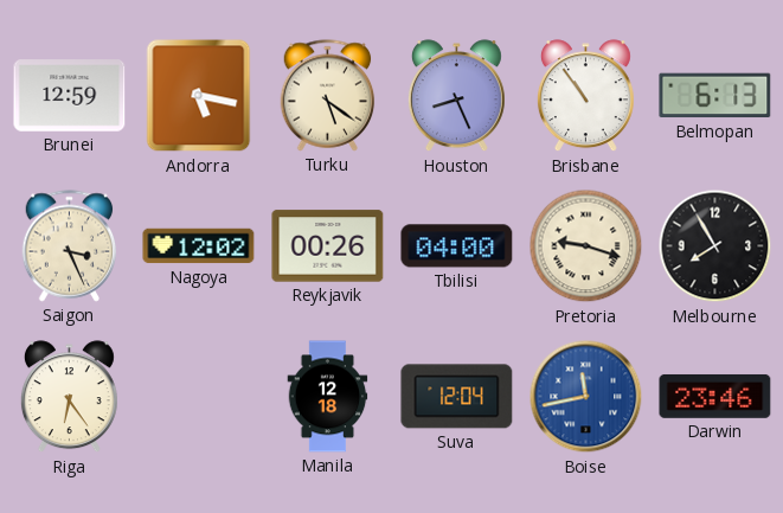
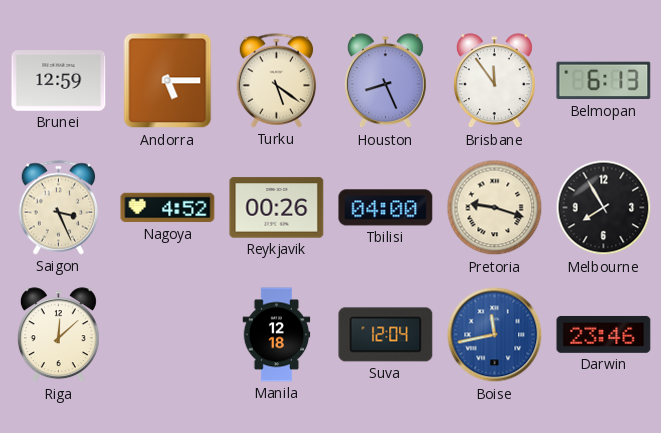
Andorra: 5:17 -> 5:15
Brisbane: 10:54 -> 11:54
Nagoya: 12:02 -> 4:52
Riga: 6:24 -> 12:08
